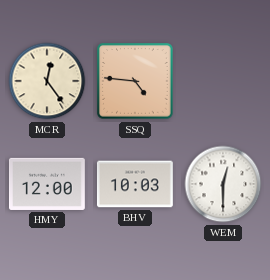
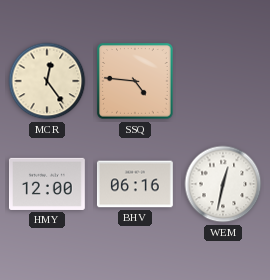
BHV: 10:03 -> 06:16
WEM: 12:30 -> 12:32
